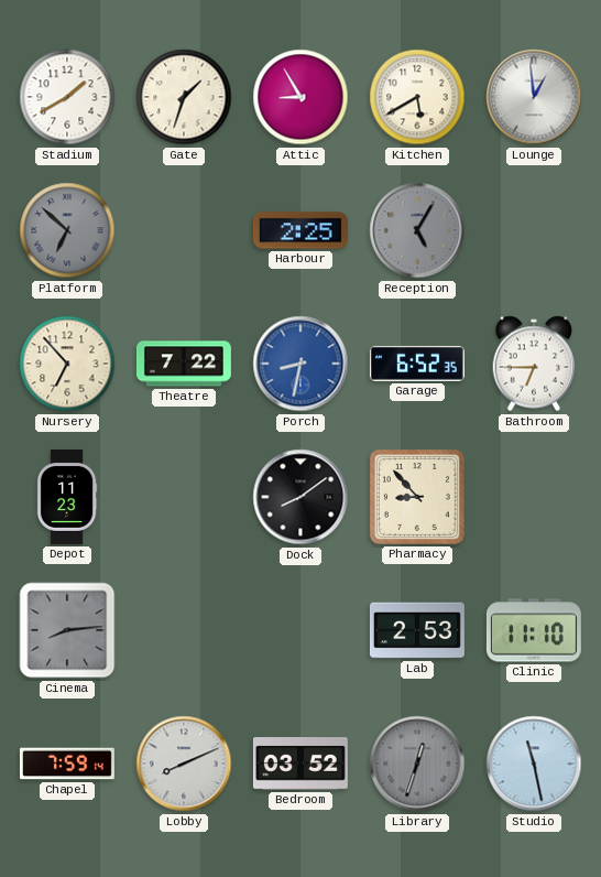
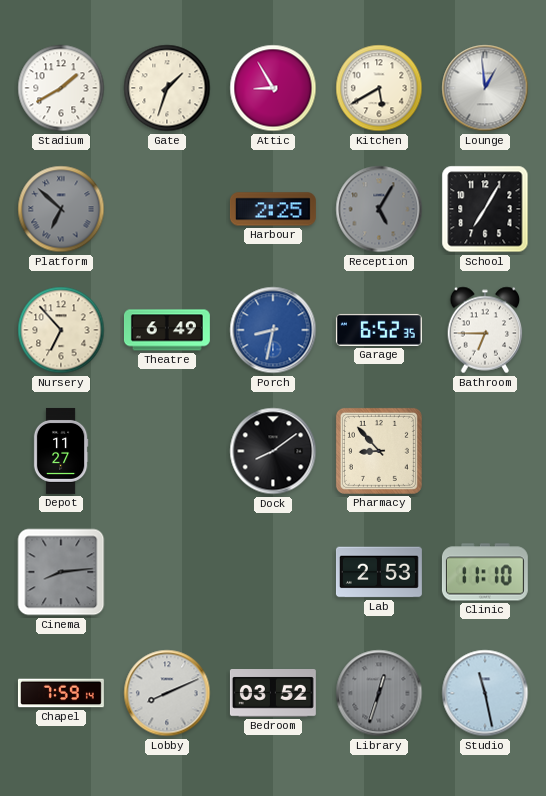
School: none -> 7:05
Theatre: 7:22 -> 6:49
Depot: 11:23 -> 11:27
